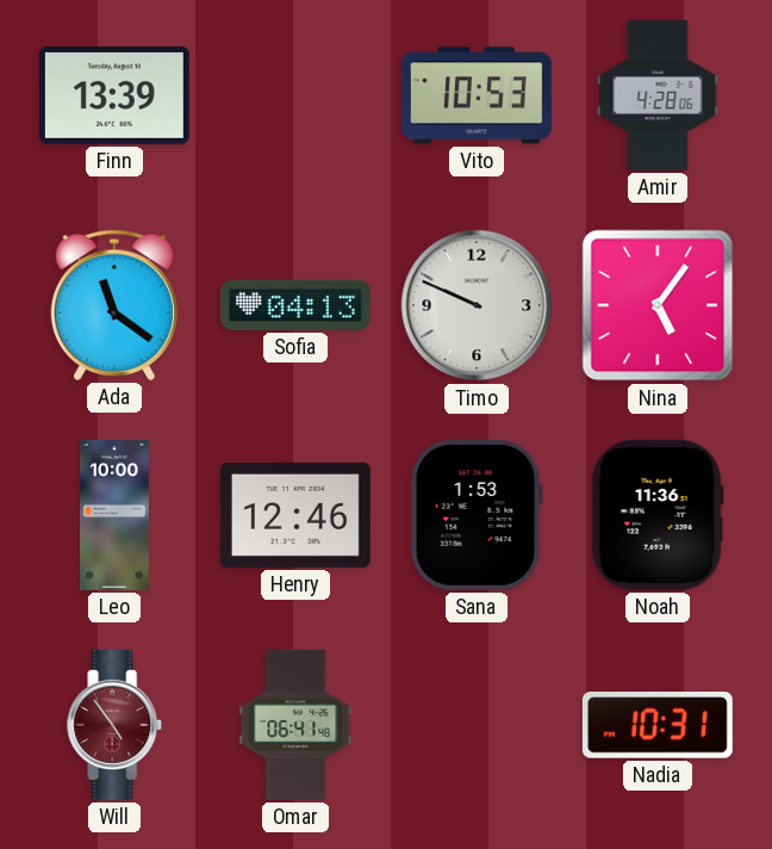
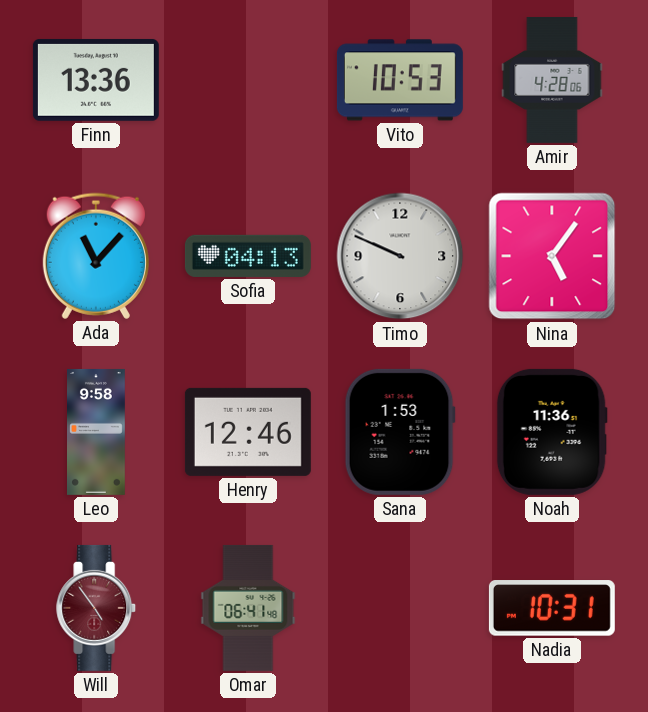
Finn: 13:39 -> 13:36
Ada: 11:21 -> 11:07
Leo: 10:00 -> 9:58
